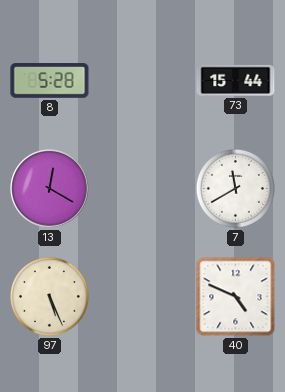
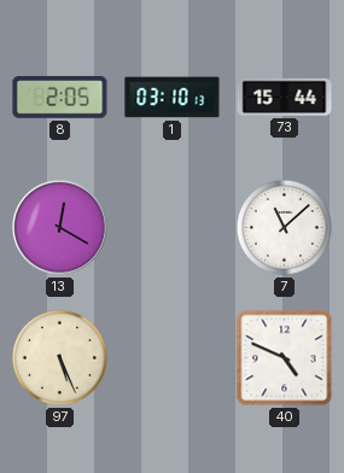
8: 5:28 -> 2:05
1: none -> 03:10
7: 11:40 -> 11:08
